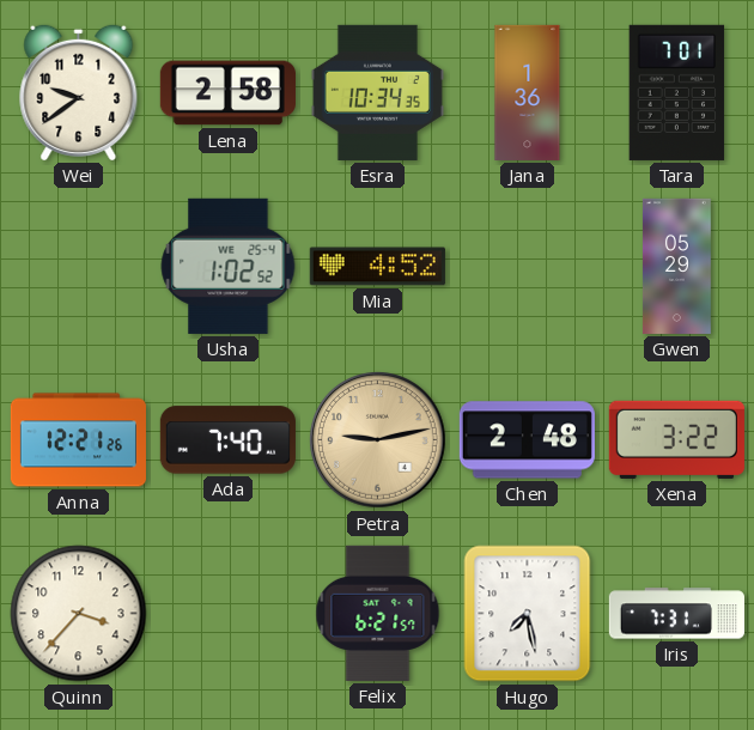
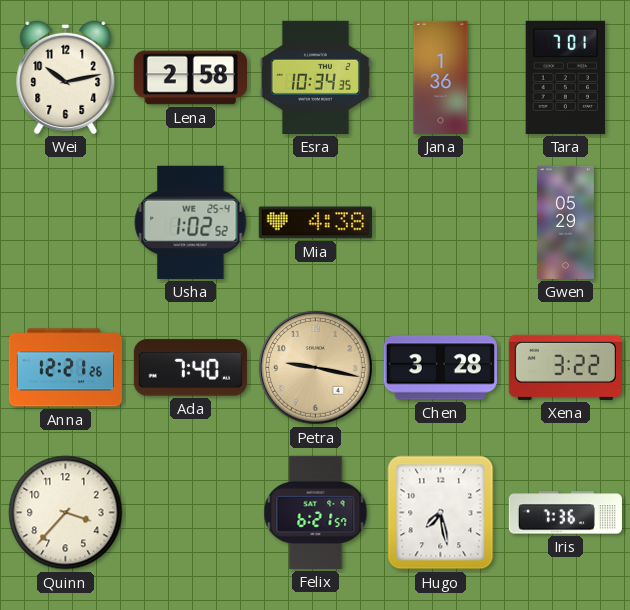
Wei: 9:39 -> 10:13
Mia: 4:52 -> 4:38
Petra: 9:13 -> 9:17
Chen: 2:48 -> 3:28
Iris: 7:31 -> 7:36
